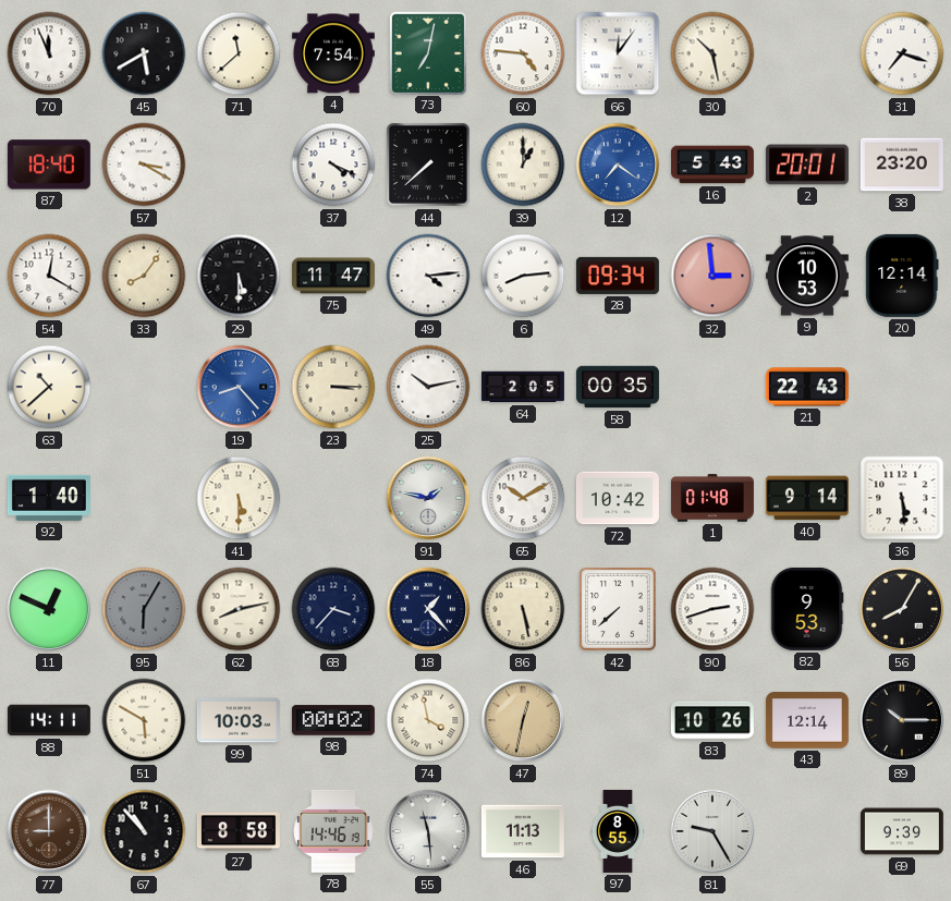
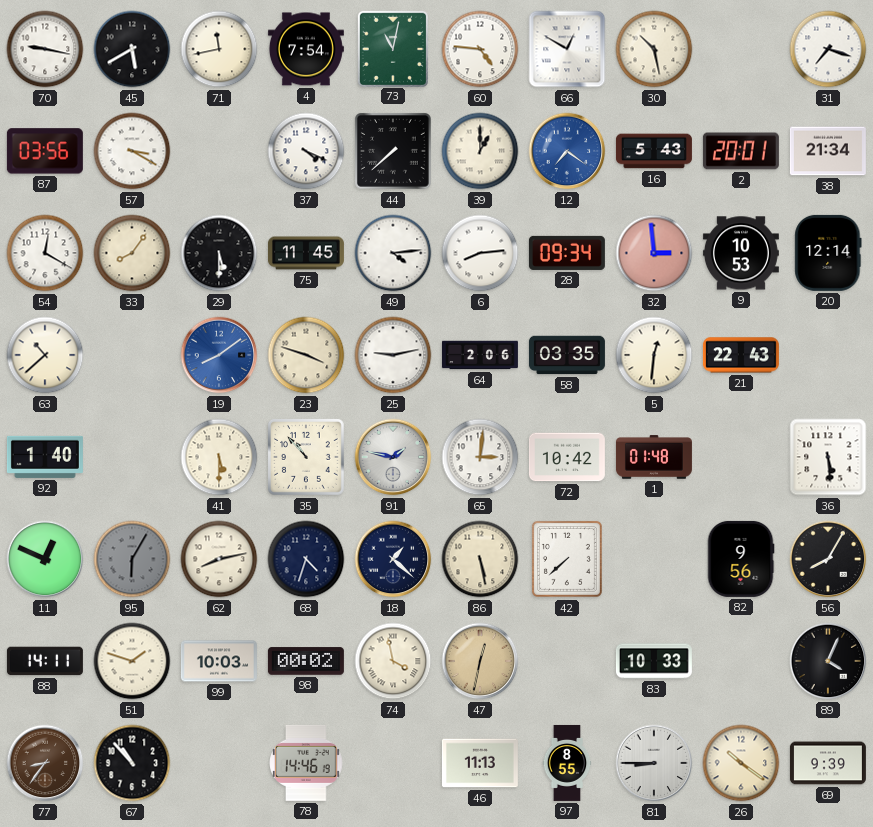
70: 11:56 -> 9:17
71: 11:38 -> 11:43
73: 7:02 -> 11:02
66: 12:06 -> 12:50
87: 18:40 -> 03:56
38: 23:20 -> 21:34
75: 11:47 -> 11:45
19: 8:23 -> 8:09
23: 3:15 -> 3:48
25: 10:13 -> 9:13
64: 2:05 -> 2:06
58: 00:35 -> 03:35
5: none -> 12:31
35: none -> 10:53
65: 10:10 -> 3:01
40: 9:14 -> none
68: 3:37 -> 4:33
18: 1:23 -> 1:22
90: 2:42 -> none
82: 9:53 -> 9:56
51: 5:50 -> 1:48
83: 10:26 -> 10:33
43: 12:14 -> none
89: 10:15 -> 4:04
77: 9:00 -> 8:36
27: 8:58 -> none
55: 11:29 -> none
81: 9:25 -> 8:45
26: none -> 10:21
